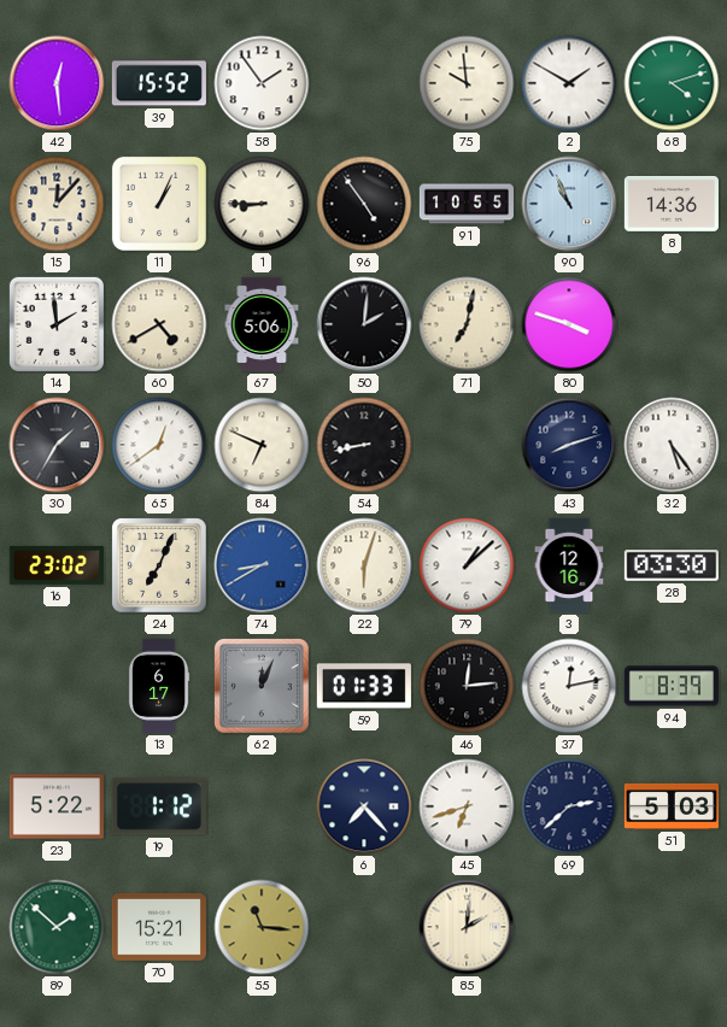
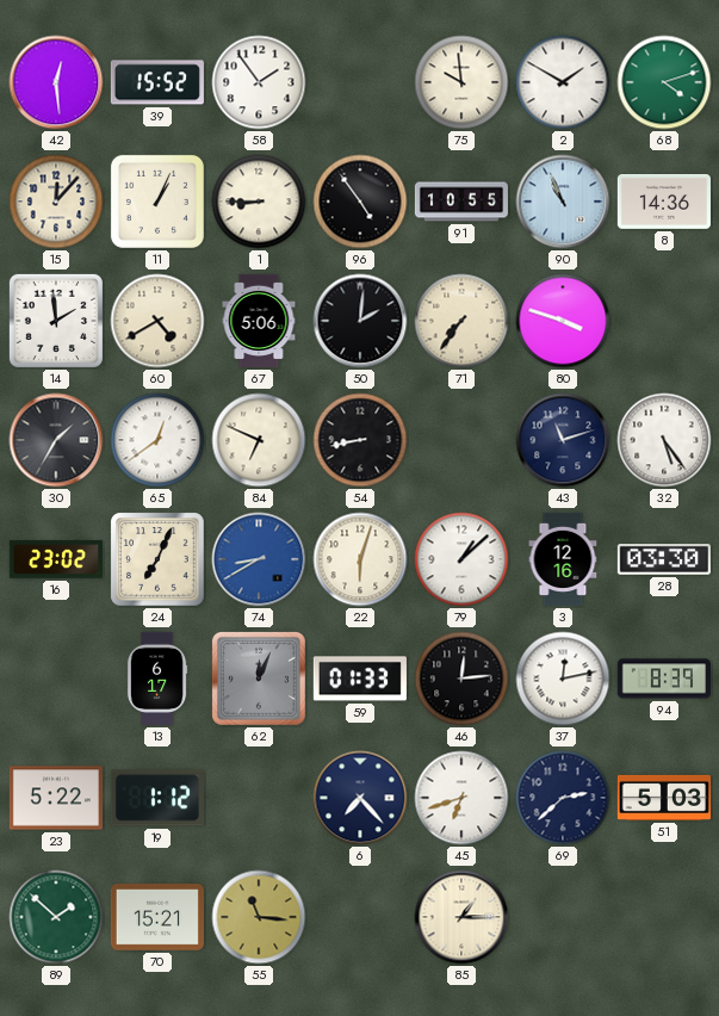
71: 7:02 -> 7:36
43: 8:12 -> 11:12
85: 2:01 -> 1:15
